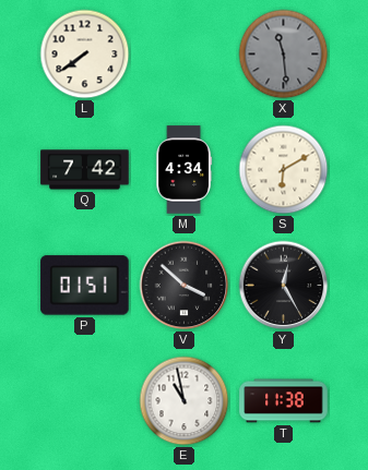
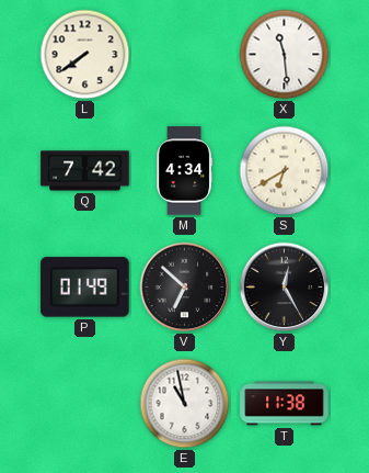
X dial: grey -> white
S: 6:10 -> 6:40
P: 01:51 -> 01:49
V: 3:52 -> 6:52
